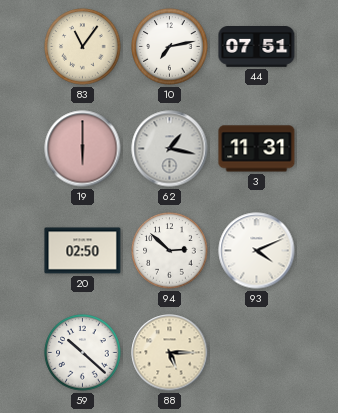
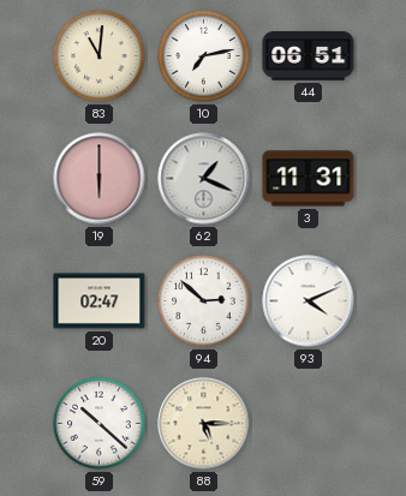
83: 11:06 -> 11:01
44: 07:51 -> 06:51
62: 1:17 -> 1:19
20: 02:50 -> 02:47
